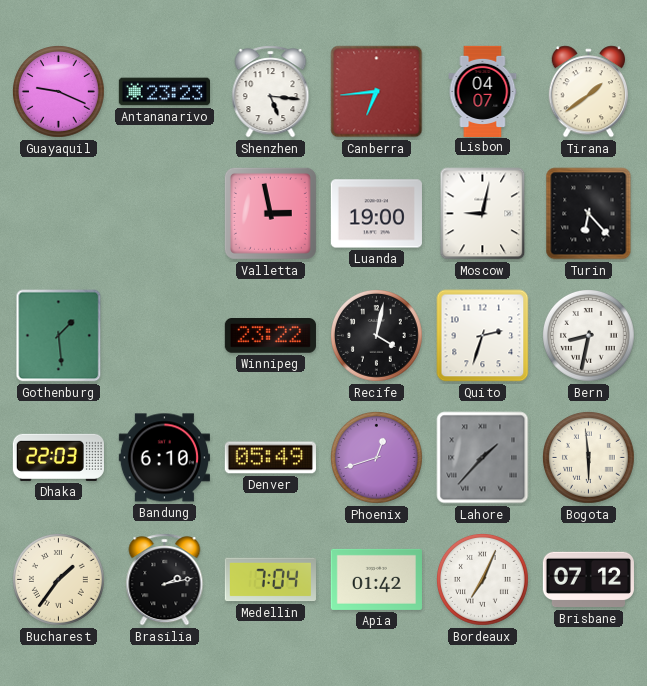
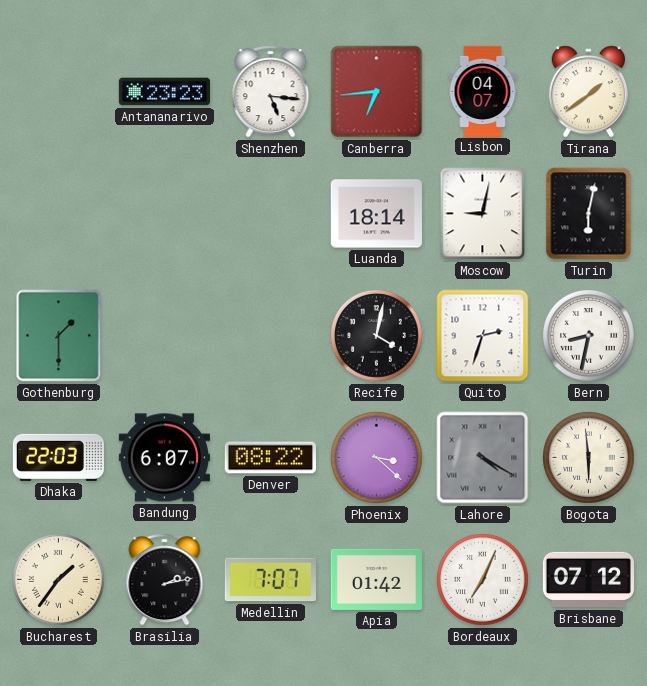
Guayaquil: 9:19 -> none
Valletta: 2:58 -> none
Luanda: 19:00 -> 18:14
Turin: 6:23 -> 6:02
Gothenburg: 1:29 -> 1:30
Winnipeg: 23:22 -> none
Bandung: 6:10 -> 6:07
Denver: 05:49 -> 08:22
Phoenix: 12:42 -> 3:22
Lahore: 1:37 -> 4:20
Medellin: 7:04 -> 7:07
